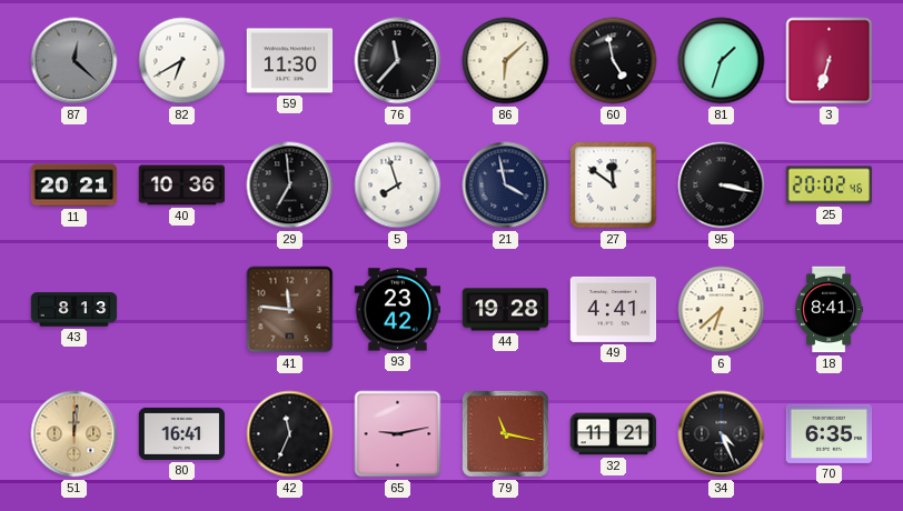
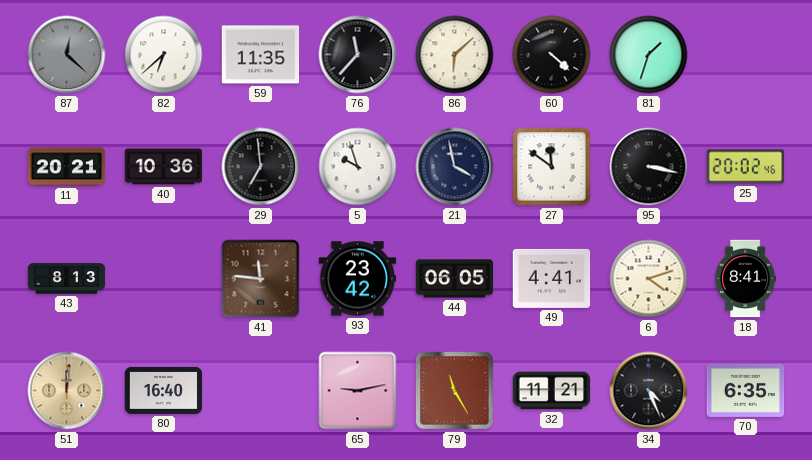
82: 6:40 -> 6:38
59: 11:30 -> 11:35
60: 4:58 -> 4:22
3: 6:33 -> none
5: 7:57 -> 9:57
44: 19:28 -> 06:05
6: 6:38 -> 4:12
80: 16:41 -> 16:40
42: 11:34 -> none
79: 11:17 -> 11:25
